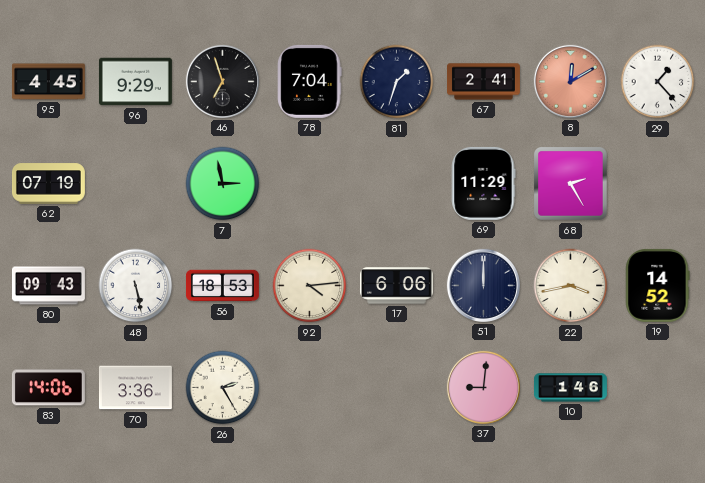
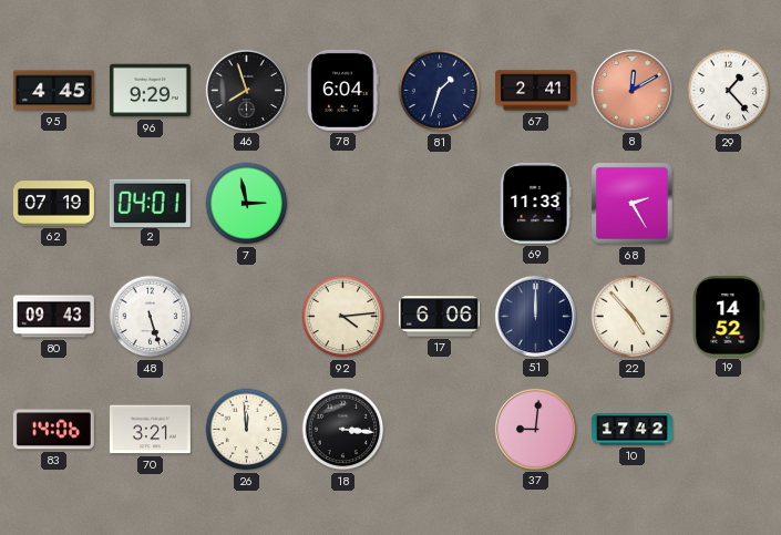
46: 6:57 -> 7:57
78: 7:04 -> 6:04
2: none -> 04:01
69: 11:29 -> 11:33
48: 5:28 -> 5:27
56: 18:53 -> none
22: 3:43 -> 4:53
70: 3:36 -> 3:21
26: 2:25 -> 11:59
18: none -> 3:16
10: 1:46 -> 17:42
